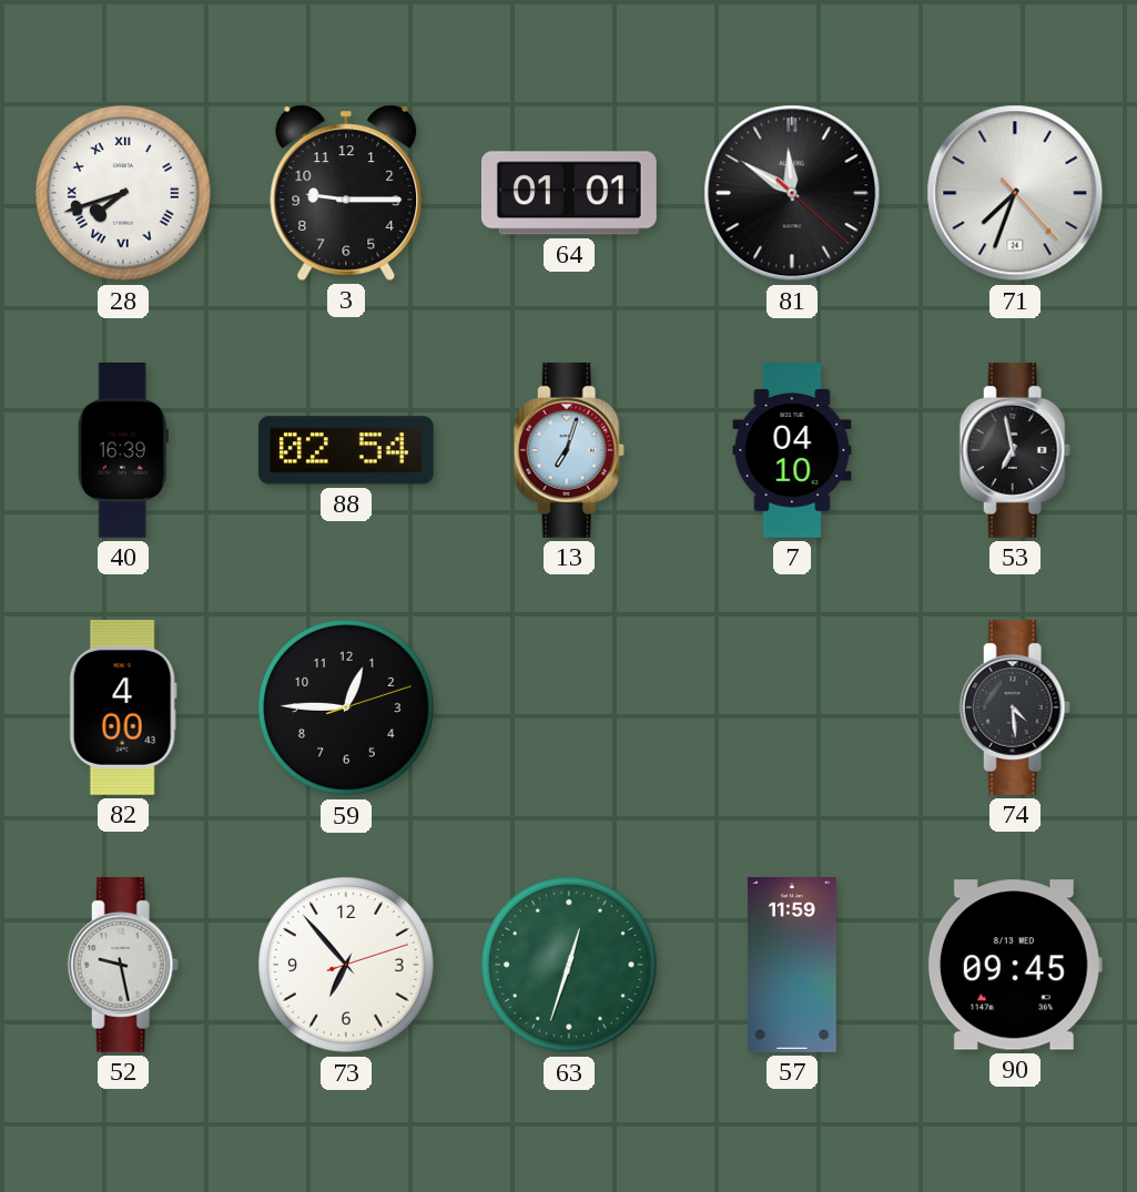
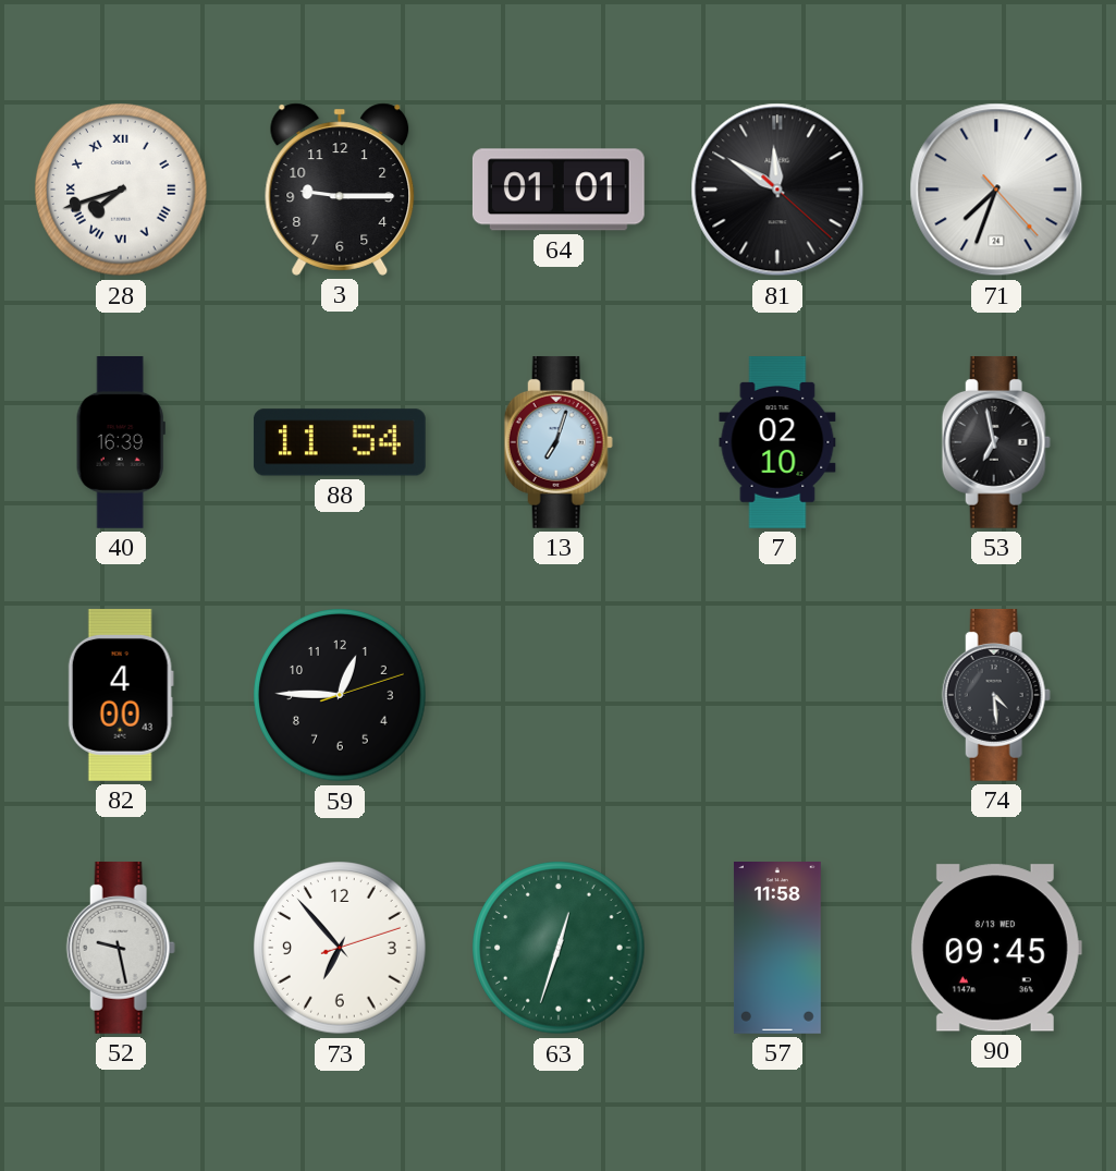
88: 02:54 -> 11:54
7: 04:10 -> 02:10
57: 11:59 -> 11:58
